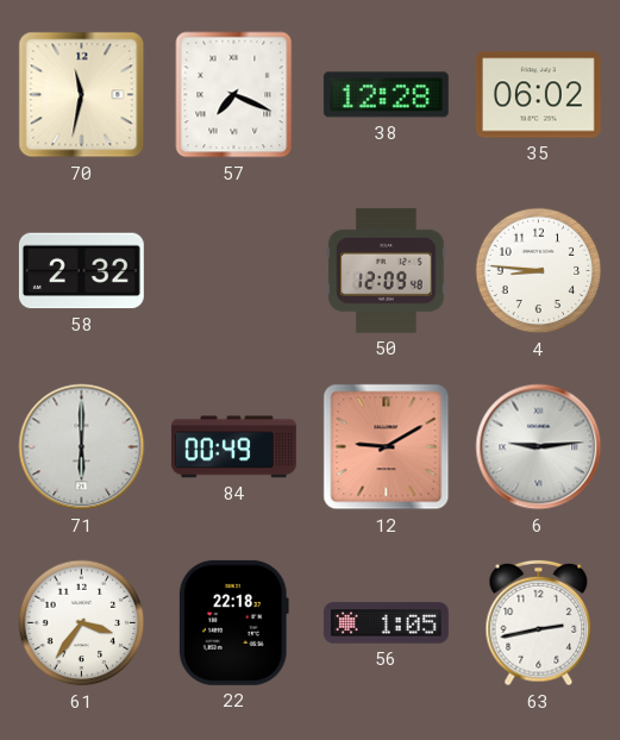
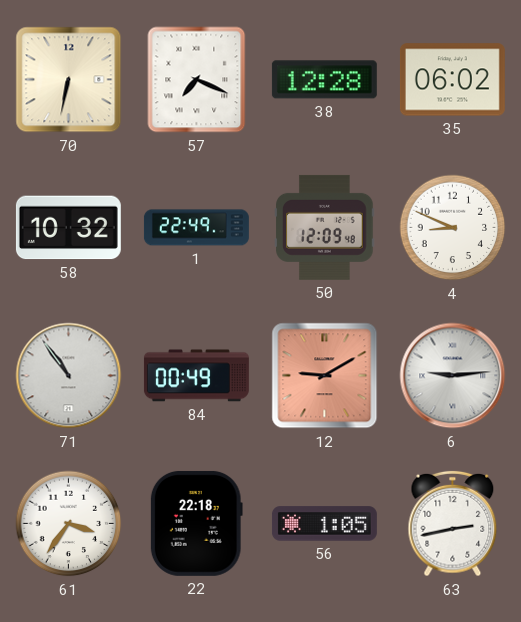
70: 11:32 -> 6:32
58: 2:32 -> 10:32
1: none -> 22:49
4: 8:46 -> 8:49
71: 6:00 -> 10:54
